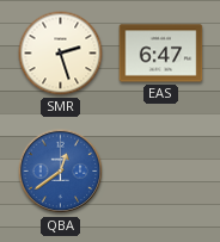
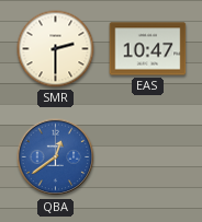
SMR: 2:27 -> 2:30
EAS: 6:47 -> 10:47
